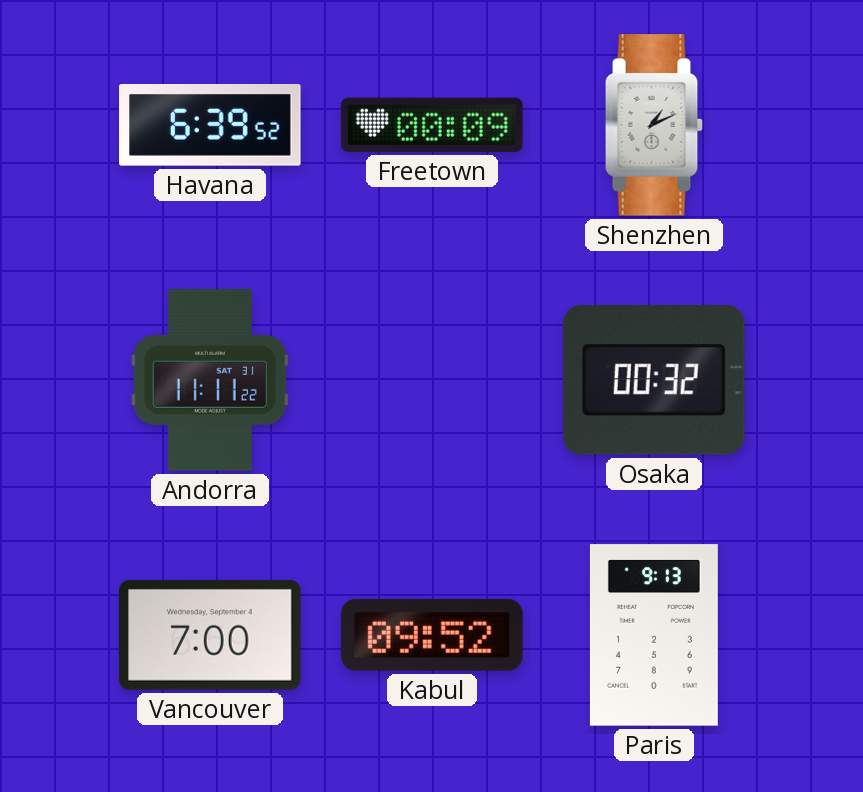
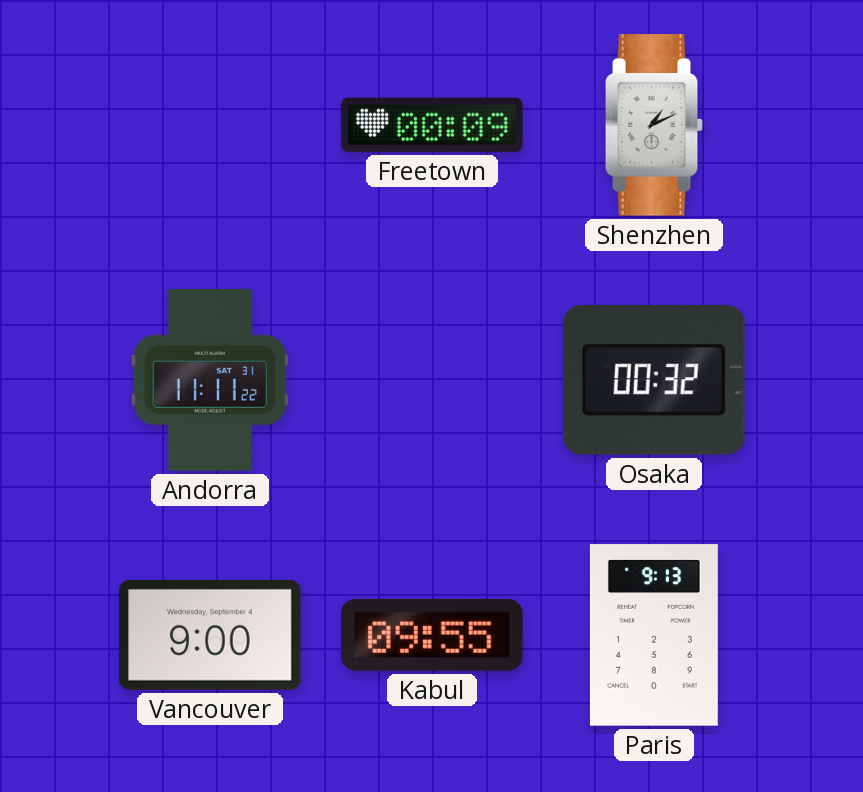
Havana: 6:39 -> none
Vancouver: 7:00 -> 9:00
Kabul: 09:52 -> 09:55
